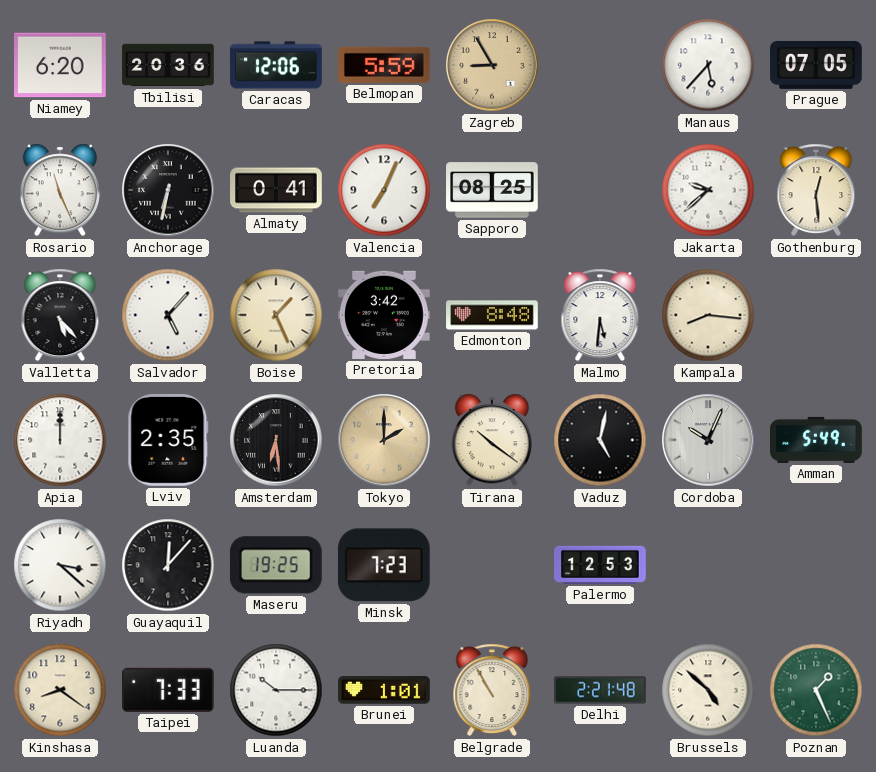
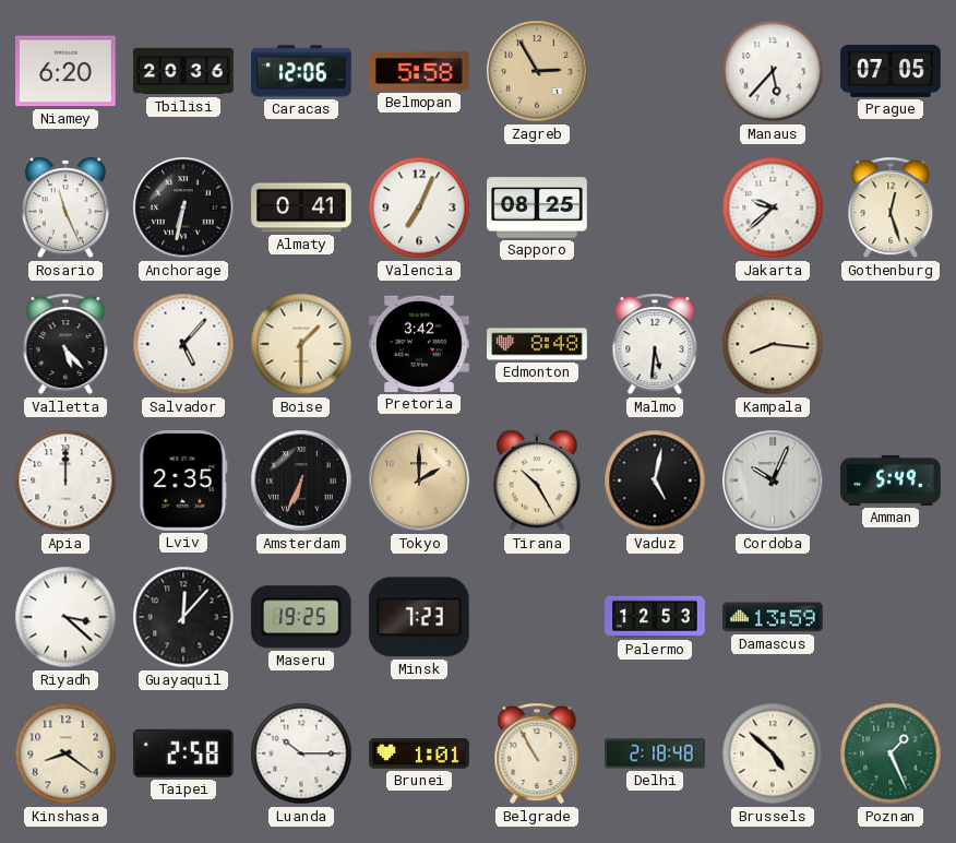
Belmopan: 5:59 -> 5:58
Zagreb: 8:55 -> 2:55
Gothenburg: 12:29 -> 12:27
Boise: 1:26 -> 1:30
Amsterdam: 6:29 -> 6:34
Tirana: 10:21 -> 10:25
Damascus: none -> 13:59
Taipei: 7:33 -> 2:58
Delhi: 2:21 -> 2:18
